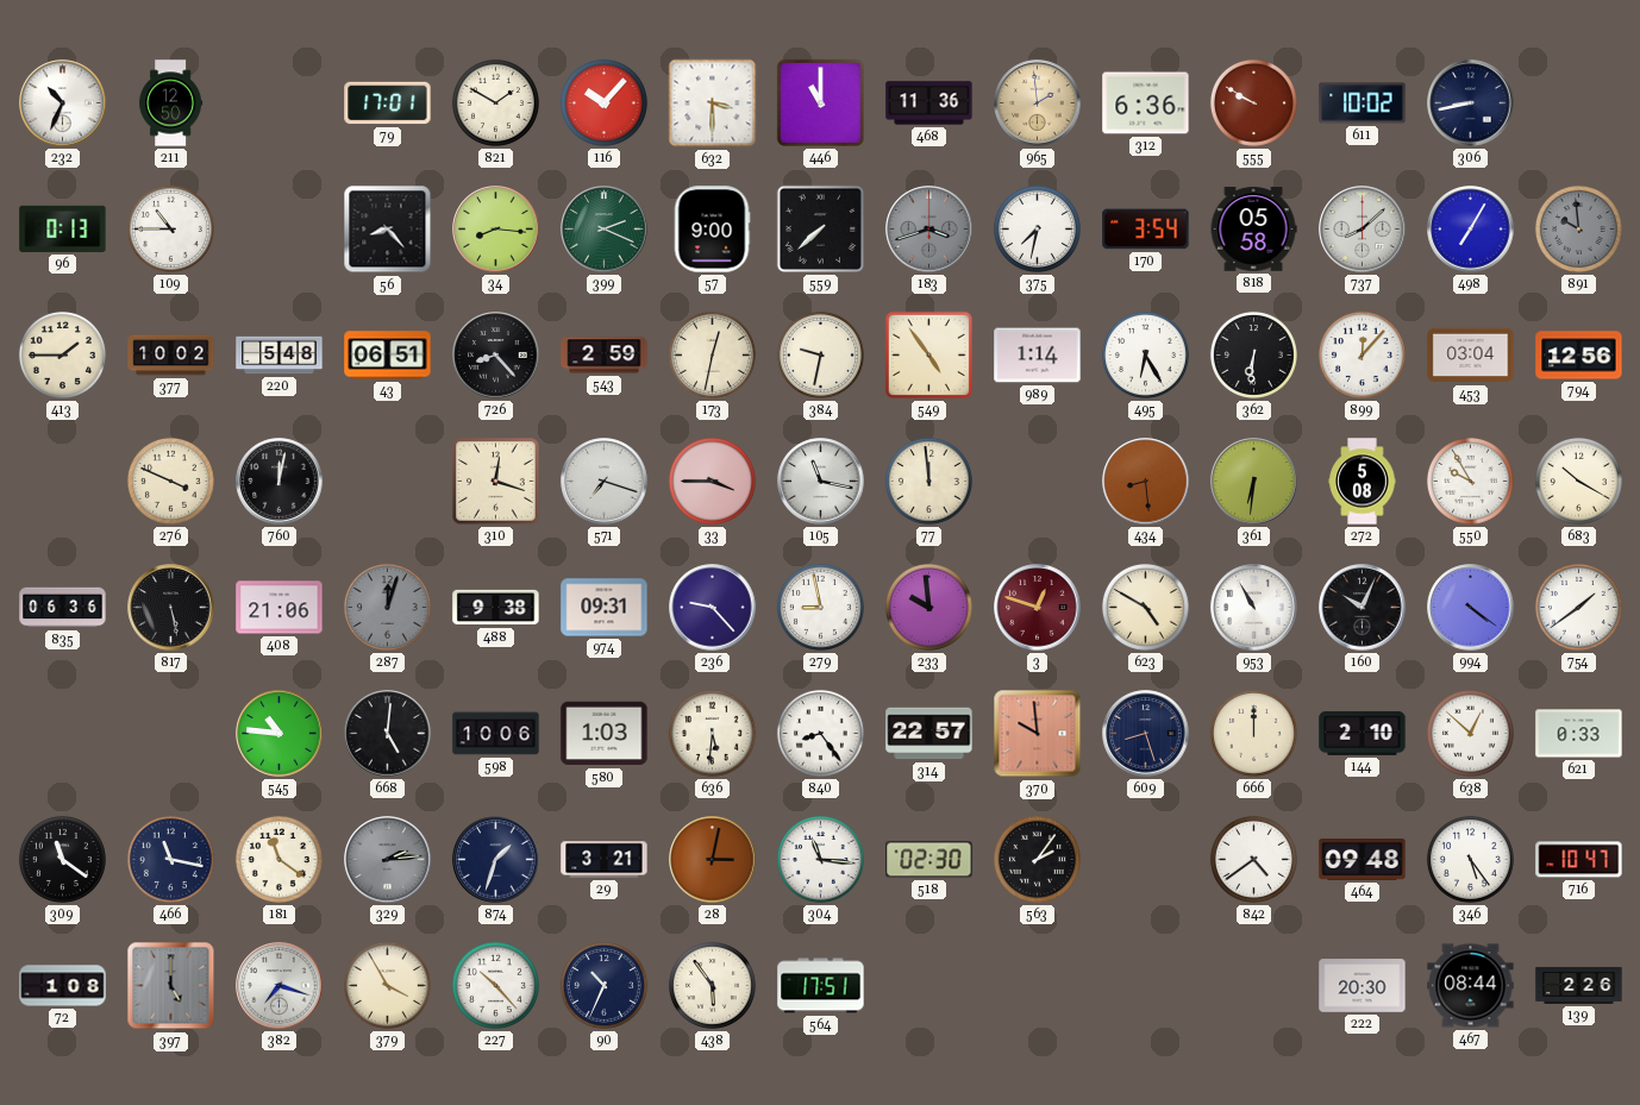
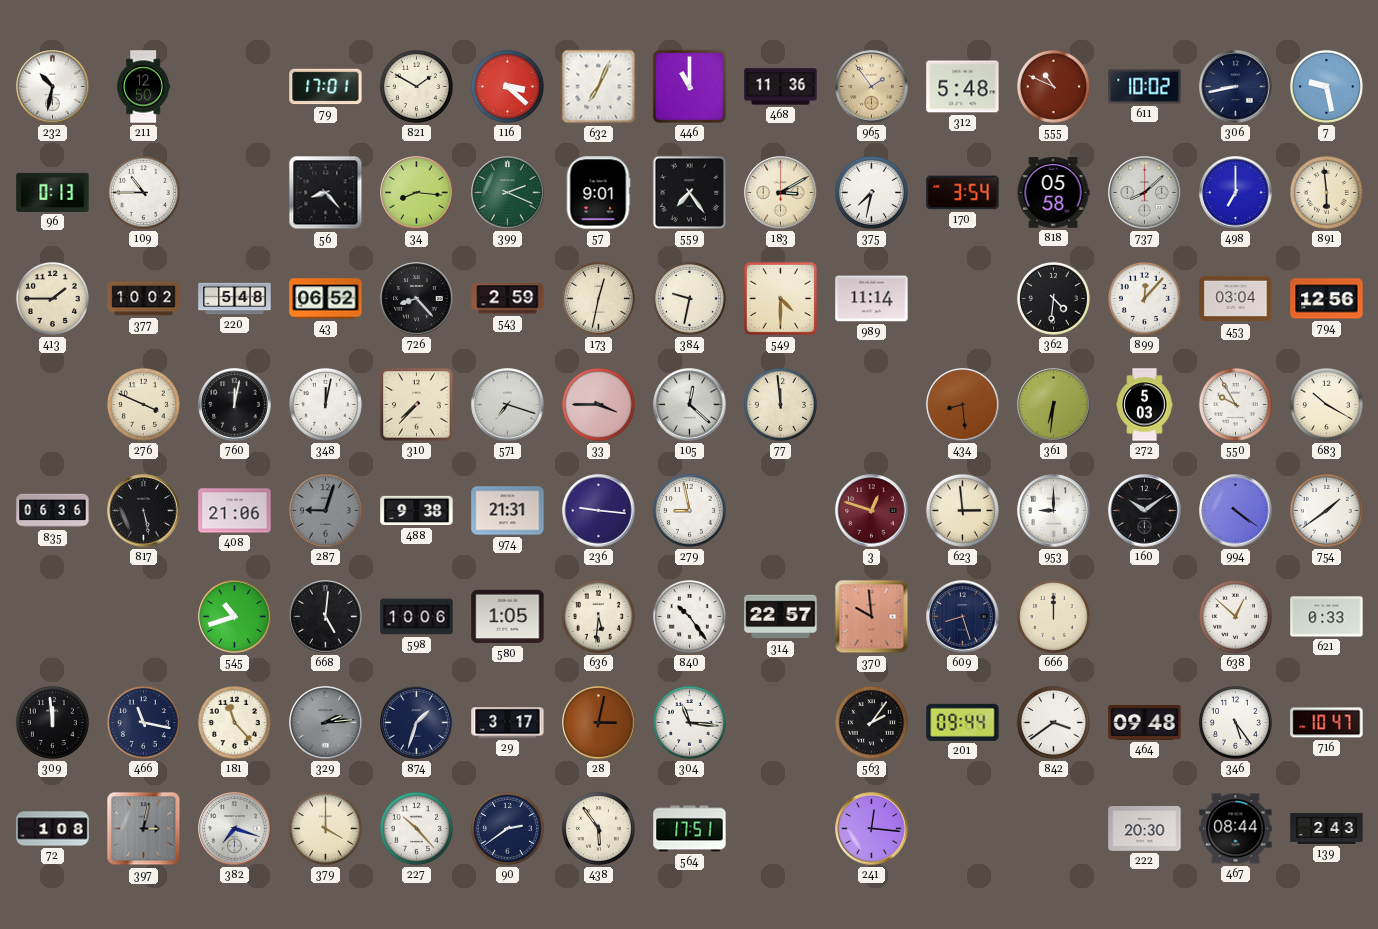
232: 10:34 -> 10:32
116: 10:07 -> 3:22
632: 3:30 -> 7:04
965: 1:59 -> 1:54
312: 6:36 -> 5:48
555: 9:50 -> 10:49
7: none -> 9:28
57: 9:00 -> 9:01
559: 7:38 -> 7:24
183: 3:42 -> 3:10
183 dial: grey -> cream
498: 7:05 -> 7:00
891: 9:59 -> 5:59
891 dial: grey -> cream
43: 06:51 -> 06:52
549: 4:54 -> 4:30
989: 1:14 -> 11:14
495: 6:25 -> none
362: 6:31 -> 4:31
348: none -> 12:02
310: 12:18 -> 7:37
105: 11:17 -> 12:22
272: 5:08 -> 5:03
287: 12:03 -> 9:03
974: 09:31 -> 21:31
236: 9:23 -> 9:16
233: 9:59 -> none
623: 4:50 -> 2:59
953: 10:55 -> 9:00
160: 10:04 -> 10:09
545: 10:46 -> 10:42
580: 1:03 -> 1:05
840: 8:24 -> 10:24
144: 2:10 -> none
309: 11:21 -> 11:59
181: 11:21 -> 11:23
29: 3:21 -> 3:17
518: 02:30 -> none
201: none -> 09:44
842: 4:39 -> 3:39
397: 5:00 -> 3:02
379: 3:55 -> 4:00
90: 10:34 -> 2:39
241: none -> 12:16
139: 2:26 -> 2:43
